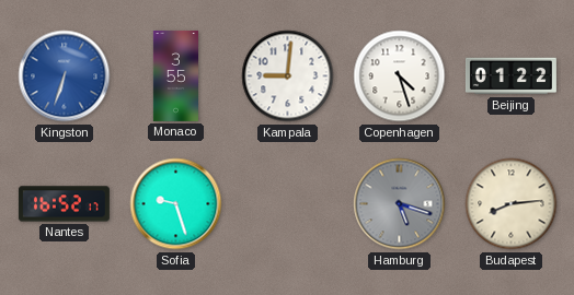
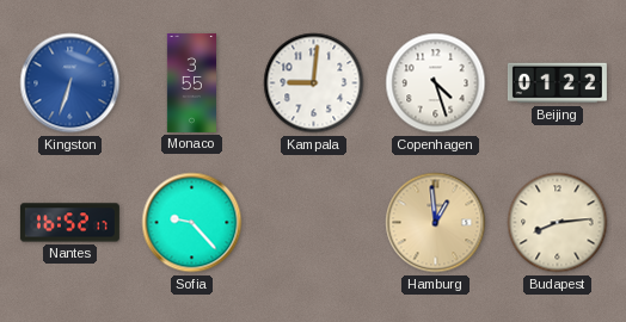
Sofia: 9:27 -> 9:23
Hamburg: 5:18 -> 12:59
Hamburg dial: grey -> champagne
